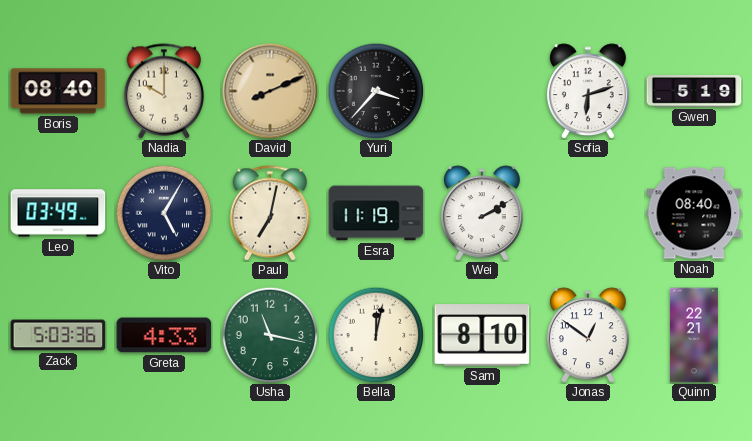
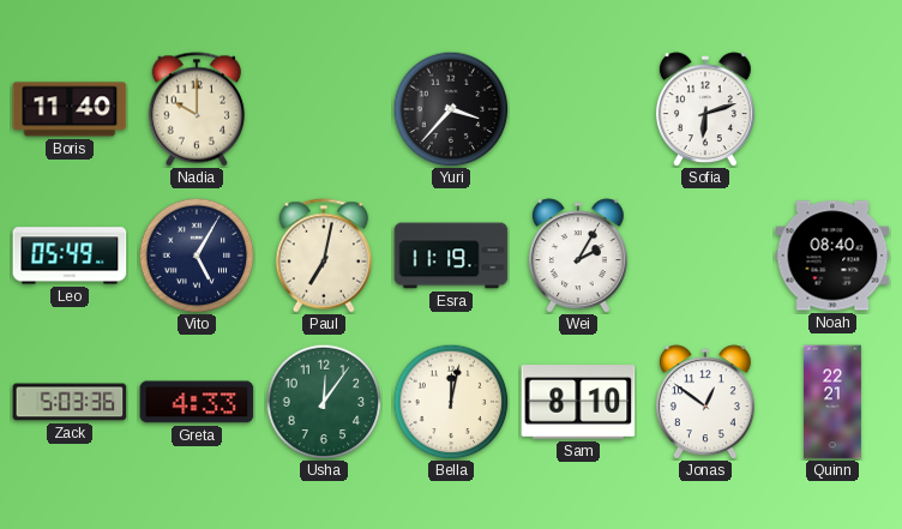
Boris: 08:40 -> 11:40
David: 8:11 -> none
Gwen: 5:19 -> none
Leo: 03:49 -> 05:49
Wei: 2:10 -> 2:05
Usha: 11:17 -> 12:06
